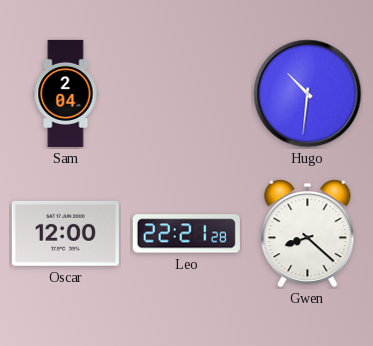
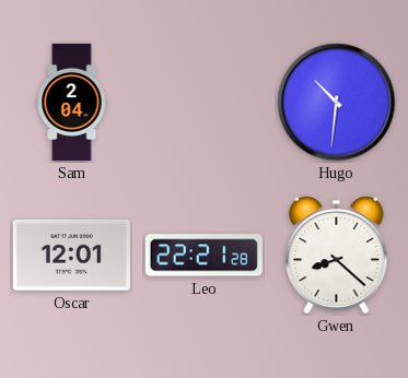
Oscar: 12:00 -> 12:01
